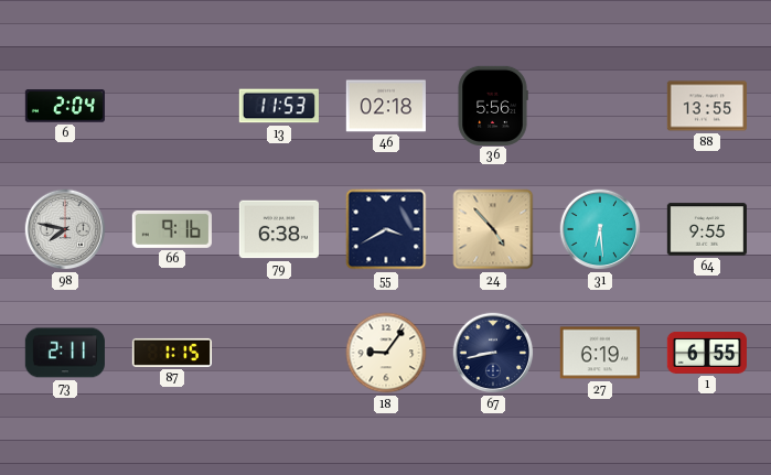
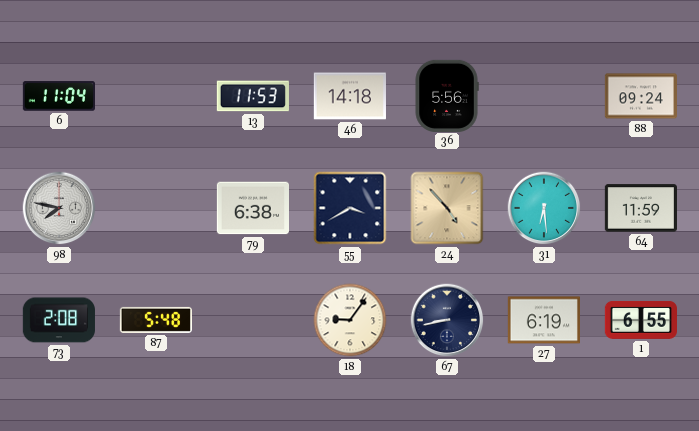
6: 2:04 -> 11:04
46: 02:18 -> 14:18
88: 13:55 -> 09:24
66: 9:16 -> none
64: 9:55 -> 11:59
73: 2:11 -> 2:08
87: 1:15 -> 5:48
